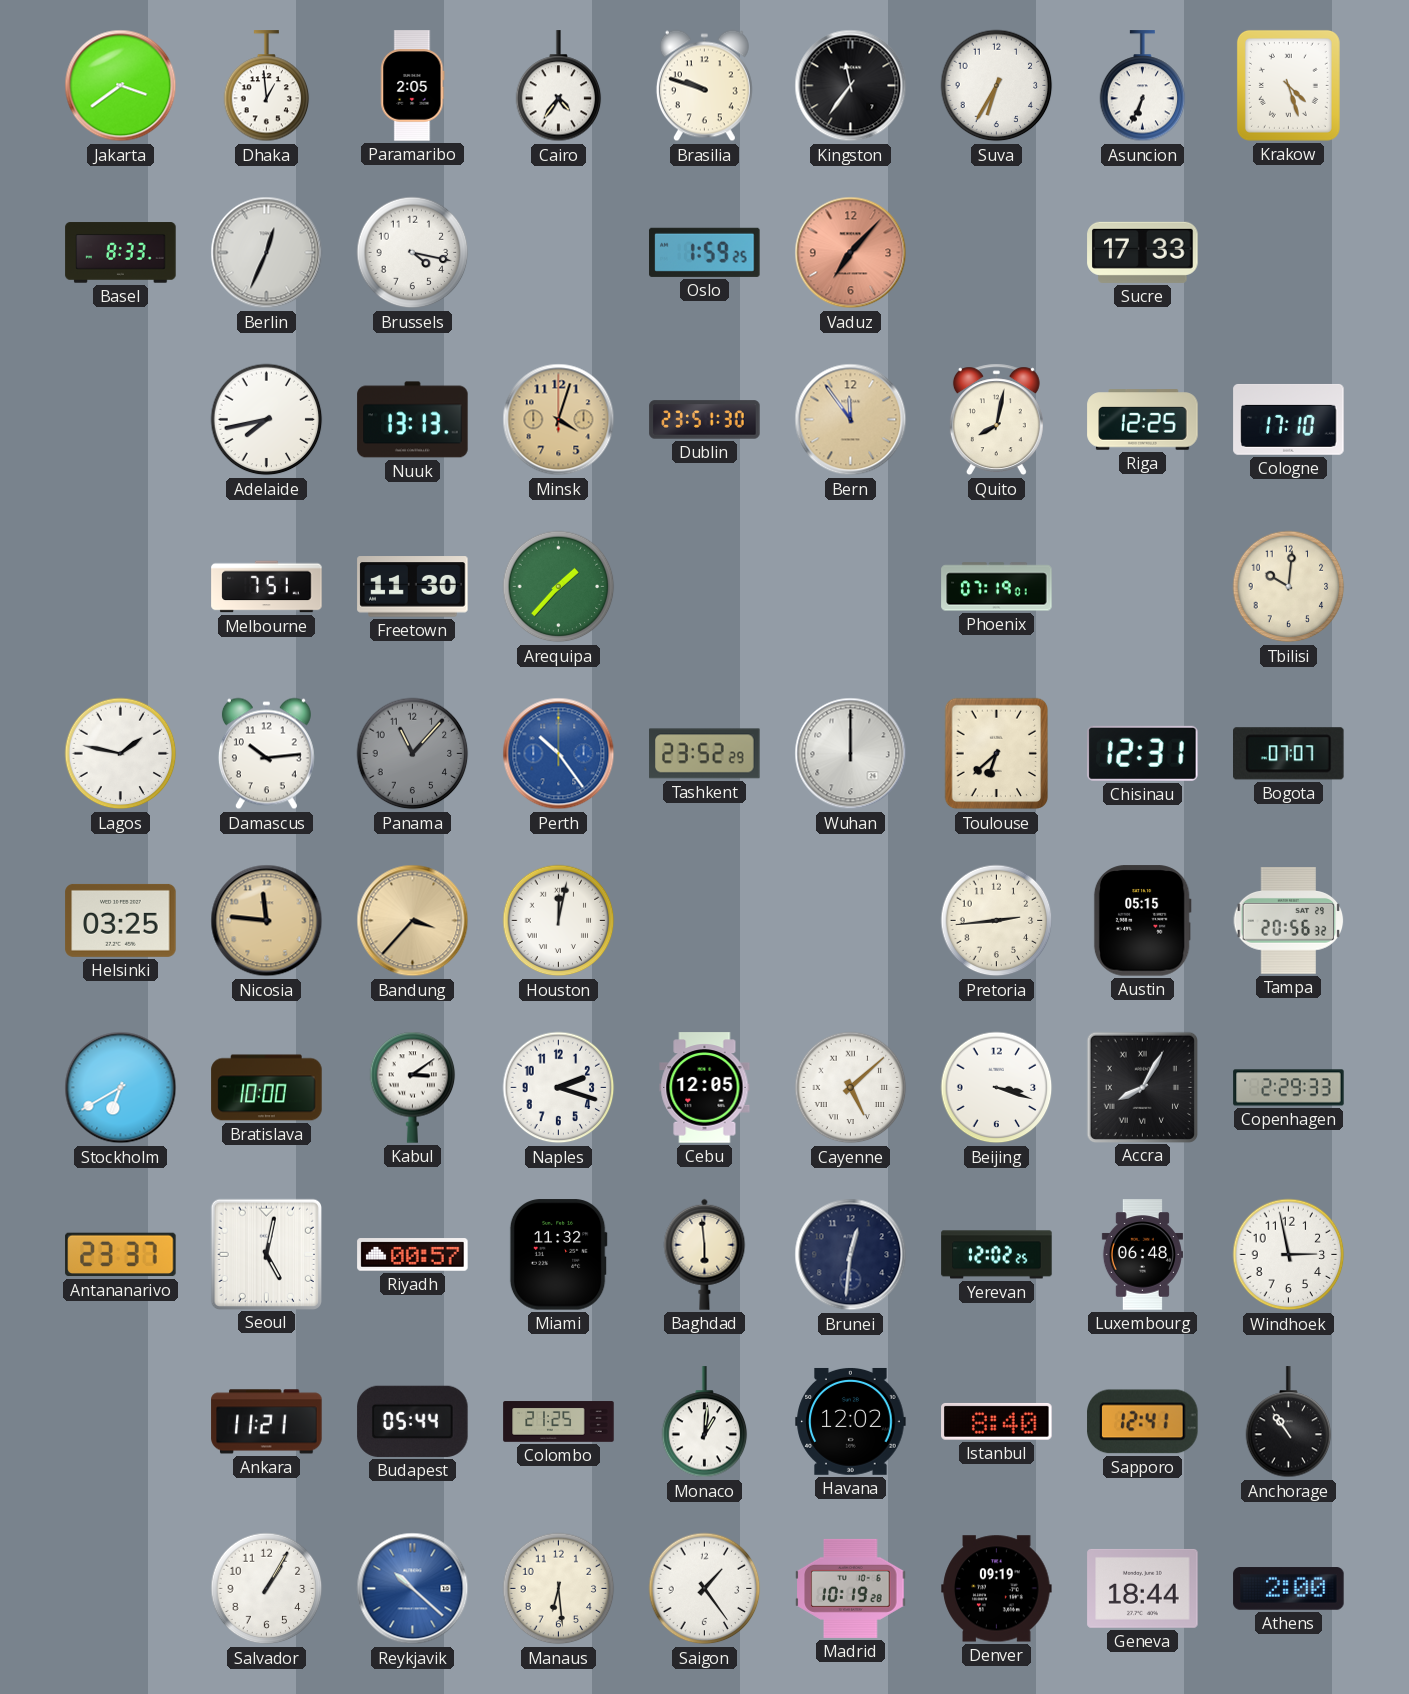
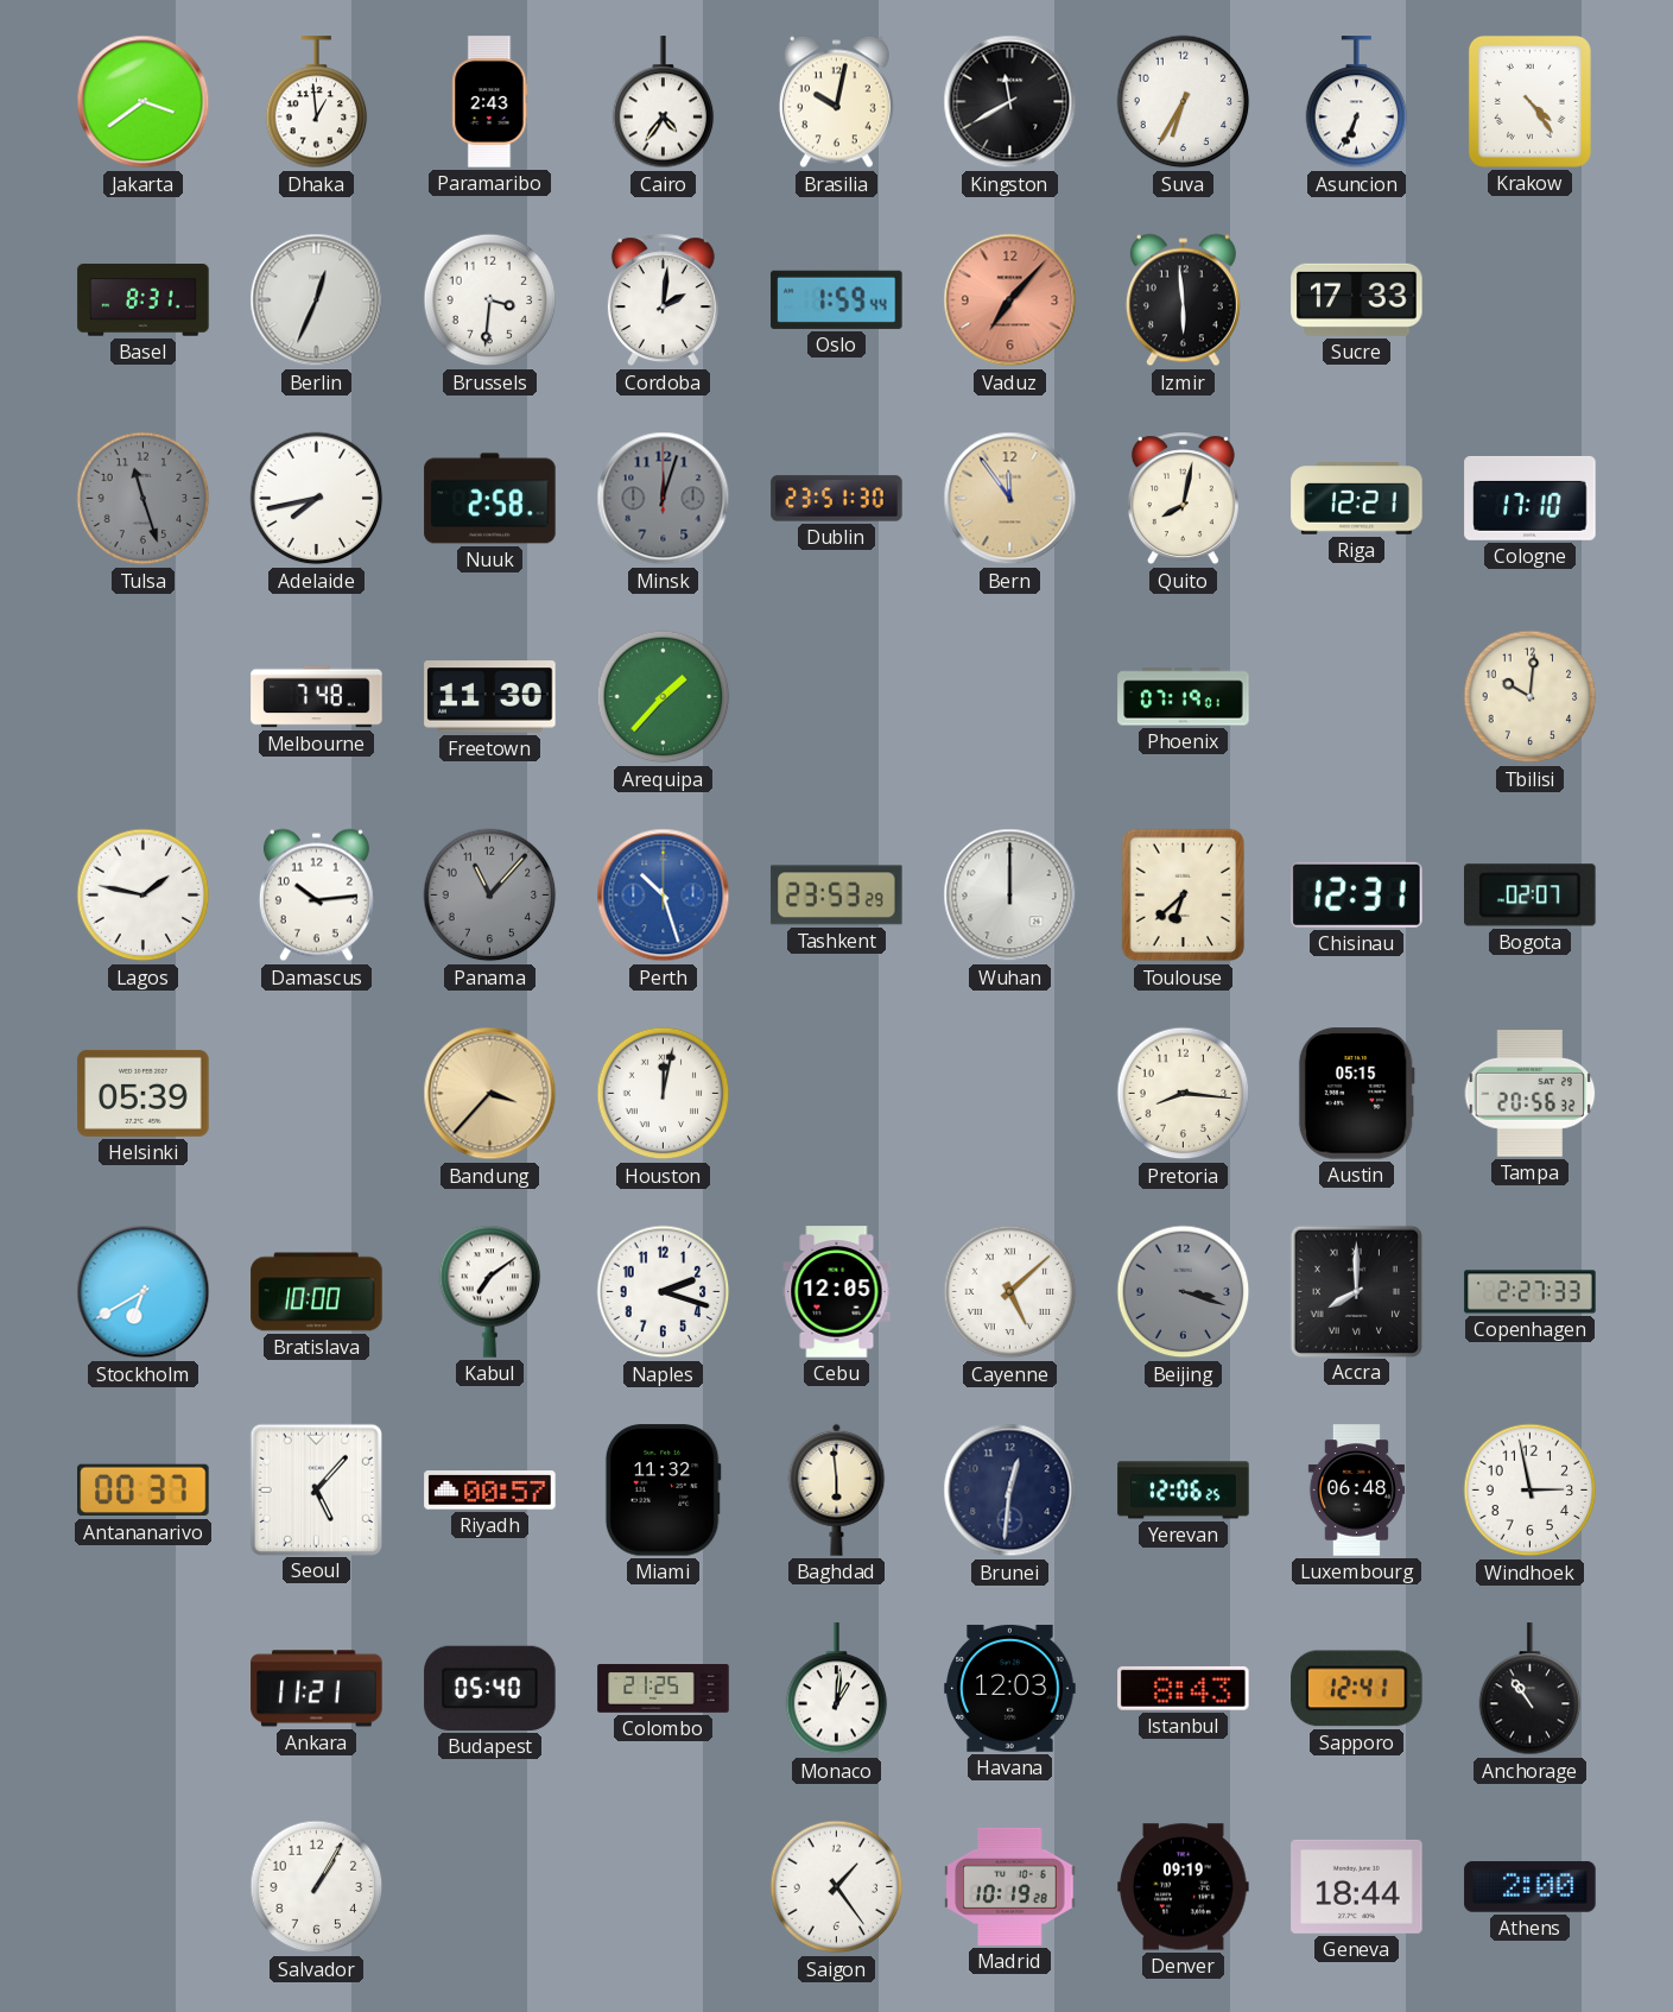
Paramaribo: 2:05 -> 2:43
Brasilia: 9:48 -> 10:02
Kingston: 11:36 -> 11:40
Krakow: 4:27 -> 4:24
Basel: 8:33 -> 8:31
Brussels: 4:17 -> 3:31
Cordoba: none -> 2:01
Oslo: 1:59:25 -> 1:59:44
Izmir: none -> 5:59
Tulsa: none -> 11:27
Nuuk: 13:13 -> 2:58
Minsk: 4:03 -> 12:03
Minsk dial: champagne -> grey
Riga: 12:25 -> 12:21
Melbourne: 7:51 -> 7:48
Perth: 10:24 -> 10:27
Tashkent: 23:52 -> 23:53
Bogota: 07:07 -> 02:07
Helsinki: 03:25 -> 05:39
Nicosia: 11:46 -> none
Pretoria: 2:44 -> 8:16
Kabul: 3:09 -> 7:09
Beijing dial: white -> grey
Accra: 8:05 -> 8:00
Copenhagen: 2:29 -> 2:27
Antananarivo: 23:37 -> 00:37
Seoul: 5:02 -> 5:07
Yerevan: 12:02 -> 12:06
Budapest: 05:44 -> 05:40
Havana: 12:02 -> 12:03
Istanbul: 8:40 -> 8:43
Reykjavik: 10:22 -> none
Manaus: 6:29 -> none
